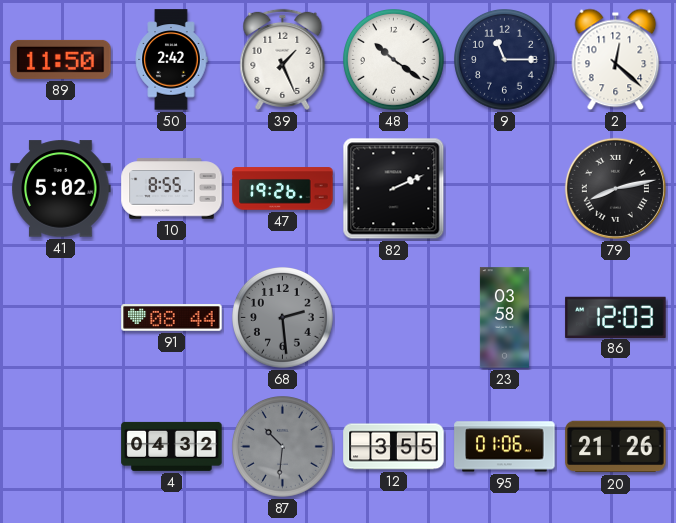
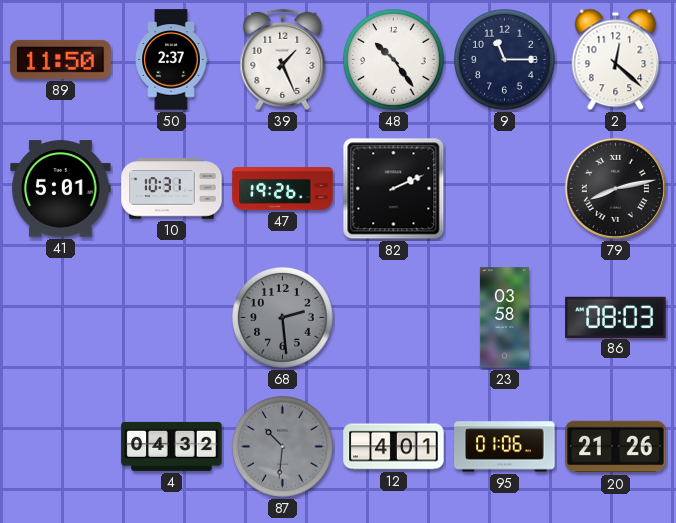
50: 2:42 -> 2:37
48: 10:21 -> 10:24
41: 5:02 -> 5:01
10: 8:55 -> 10:31
91: 08:44 -> none
86: 12:03 -> 08:03
12: 3:55 -> 4:01
